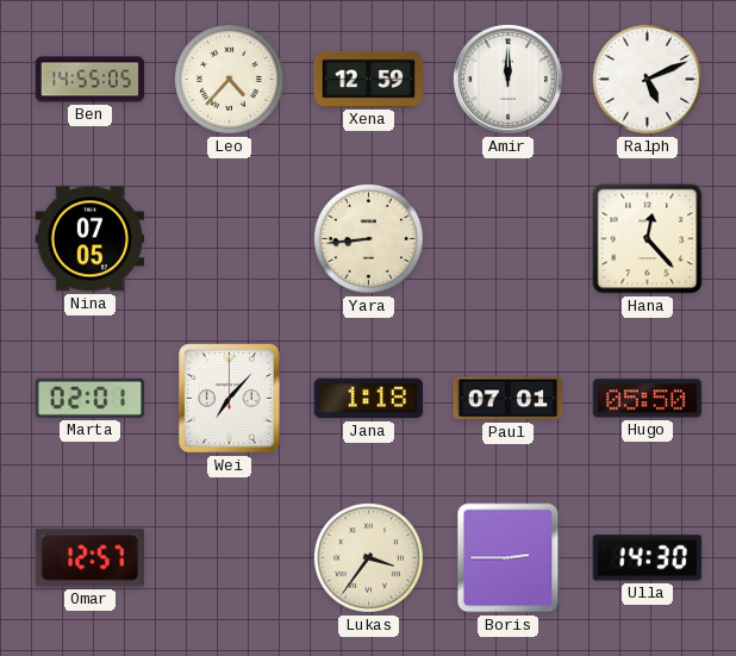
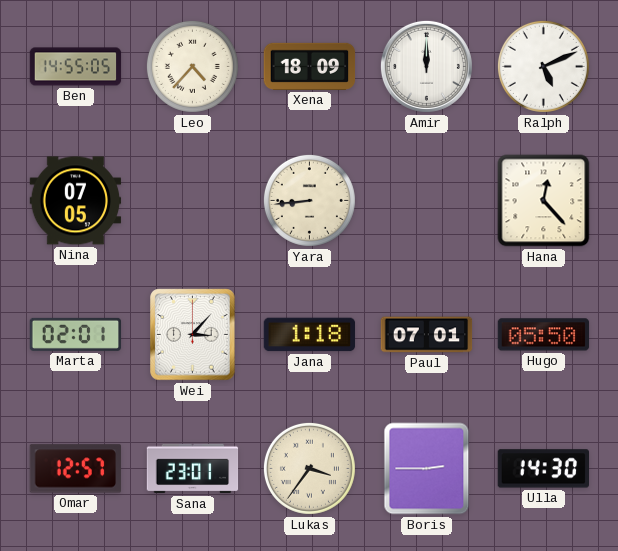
Xena: 12:59 -> 18:09
Wei: 7:07 -> 3:07
Sana: none -> 23:01
